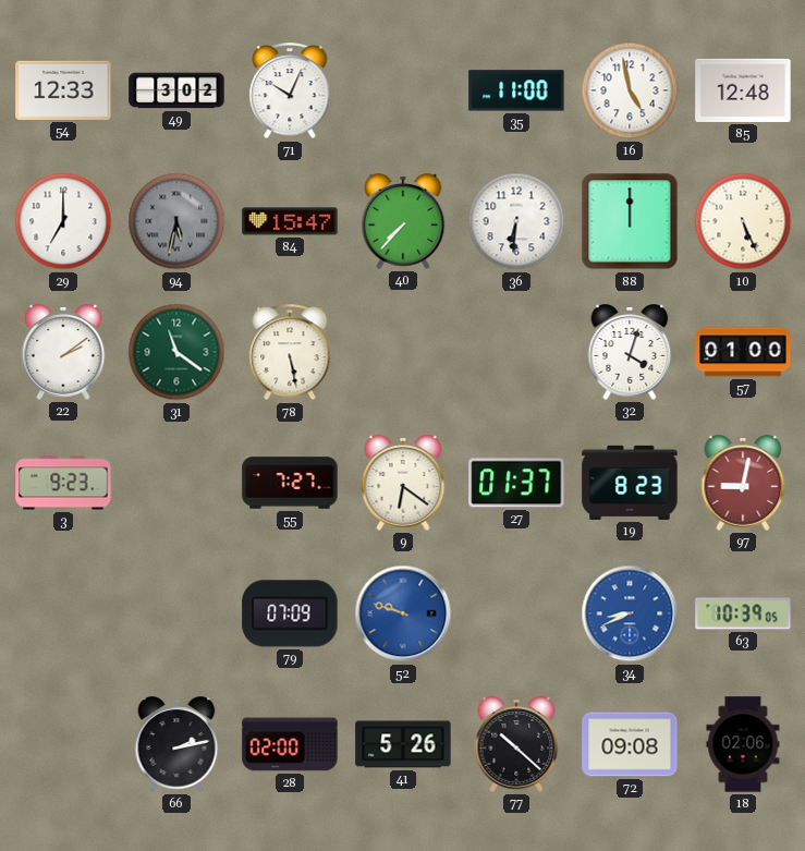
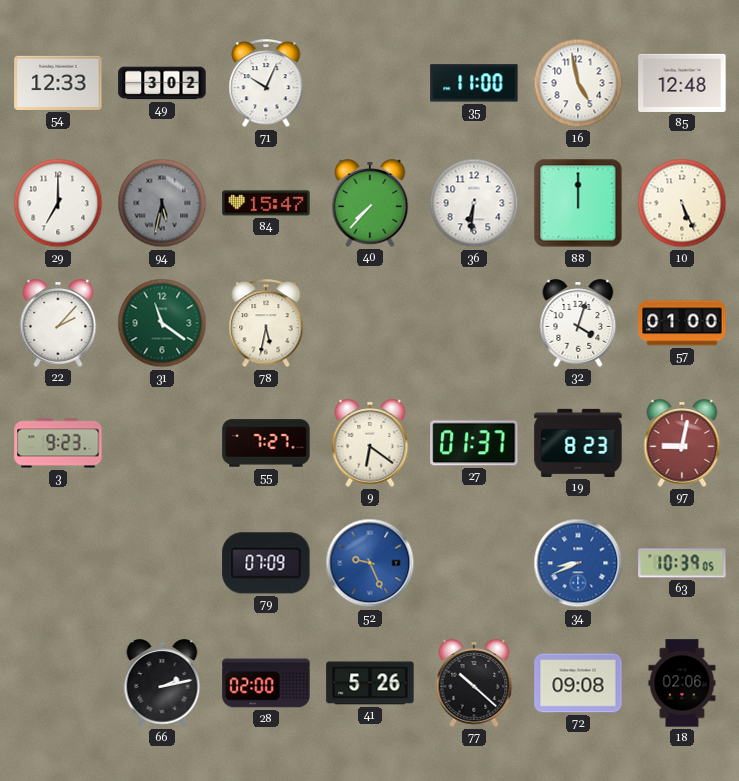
22: 2:09 -> 2:07
78: 5:28 -> 5:32
52: 9:48 -> 9:26
